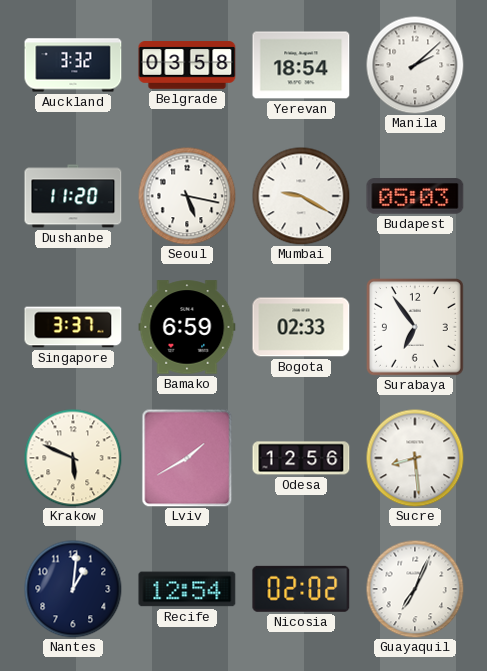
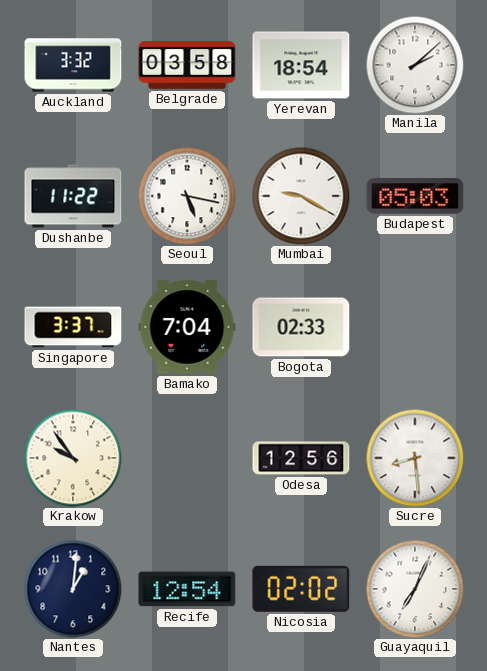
Dushanbe: 11:20 -> 11:22
Bamako: 6:59 -> 7:04
Surabaya: 6:54 -> none
Krakow: 5:49 -> 9:54
Lviv: 1:40 -> none
